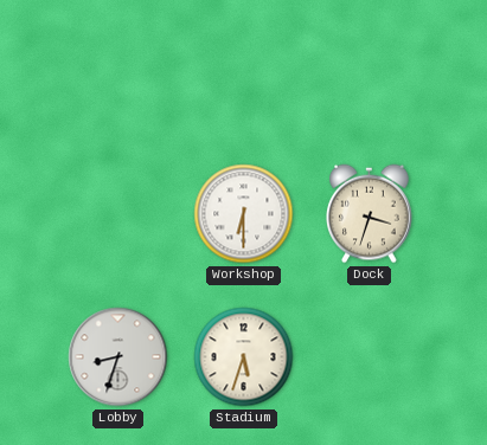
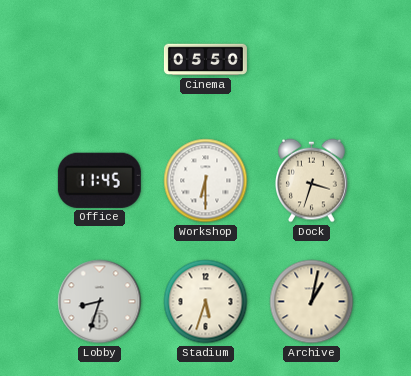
Cinema: none -> 05:50
Office: none -> 11:45
Archive: none -> 1:02
